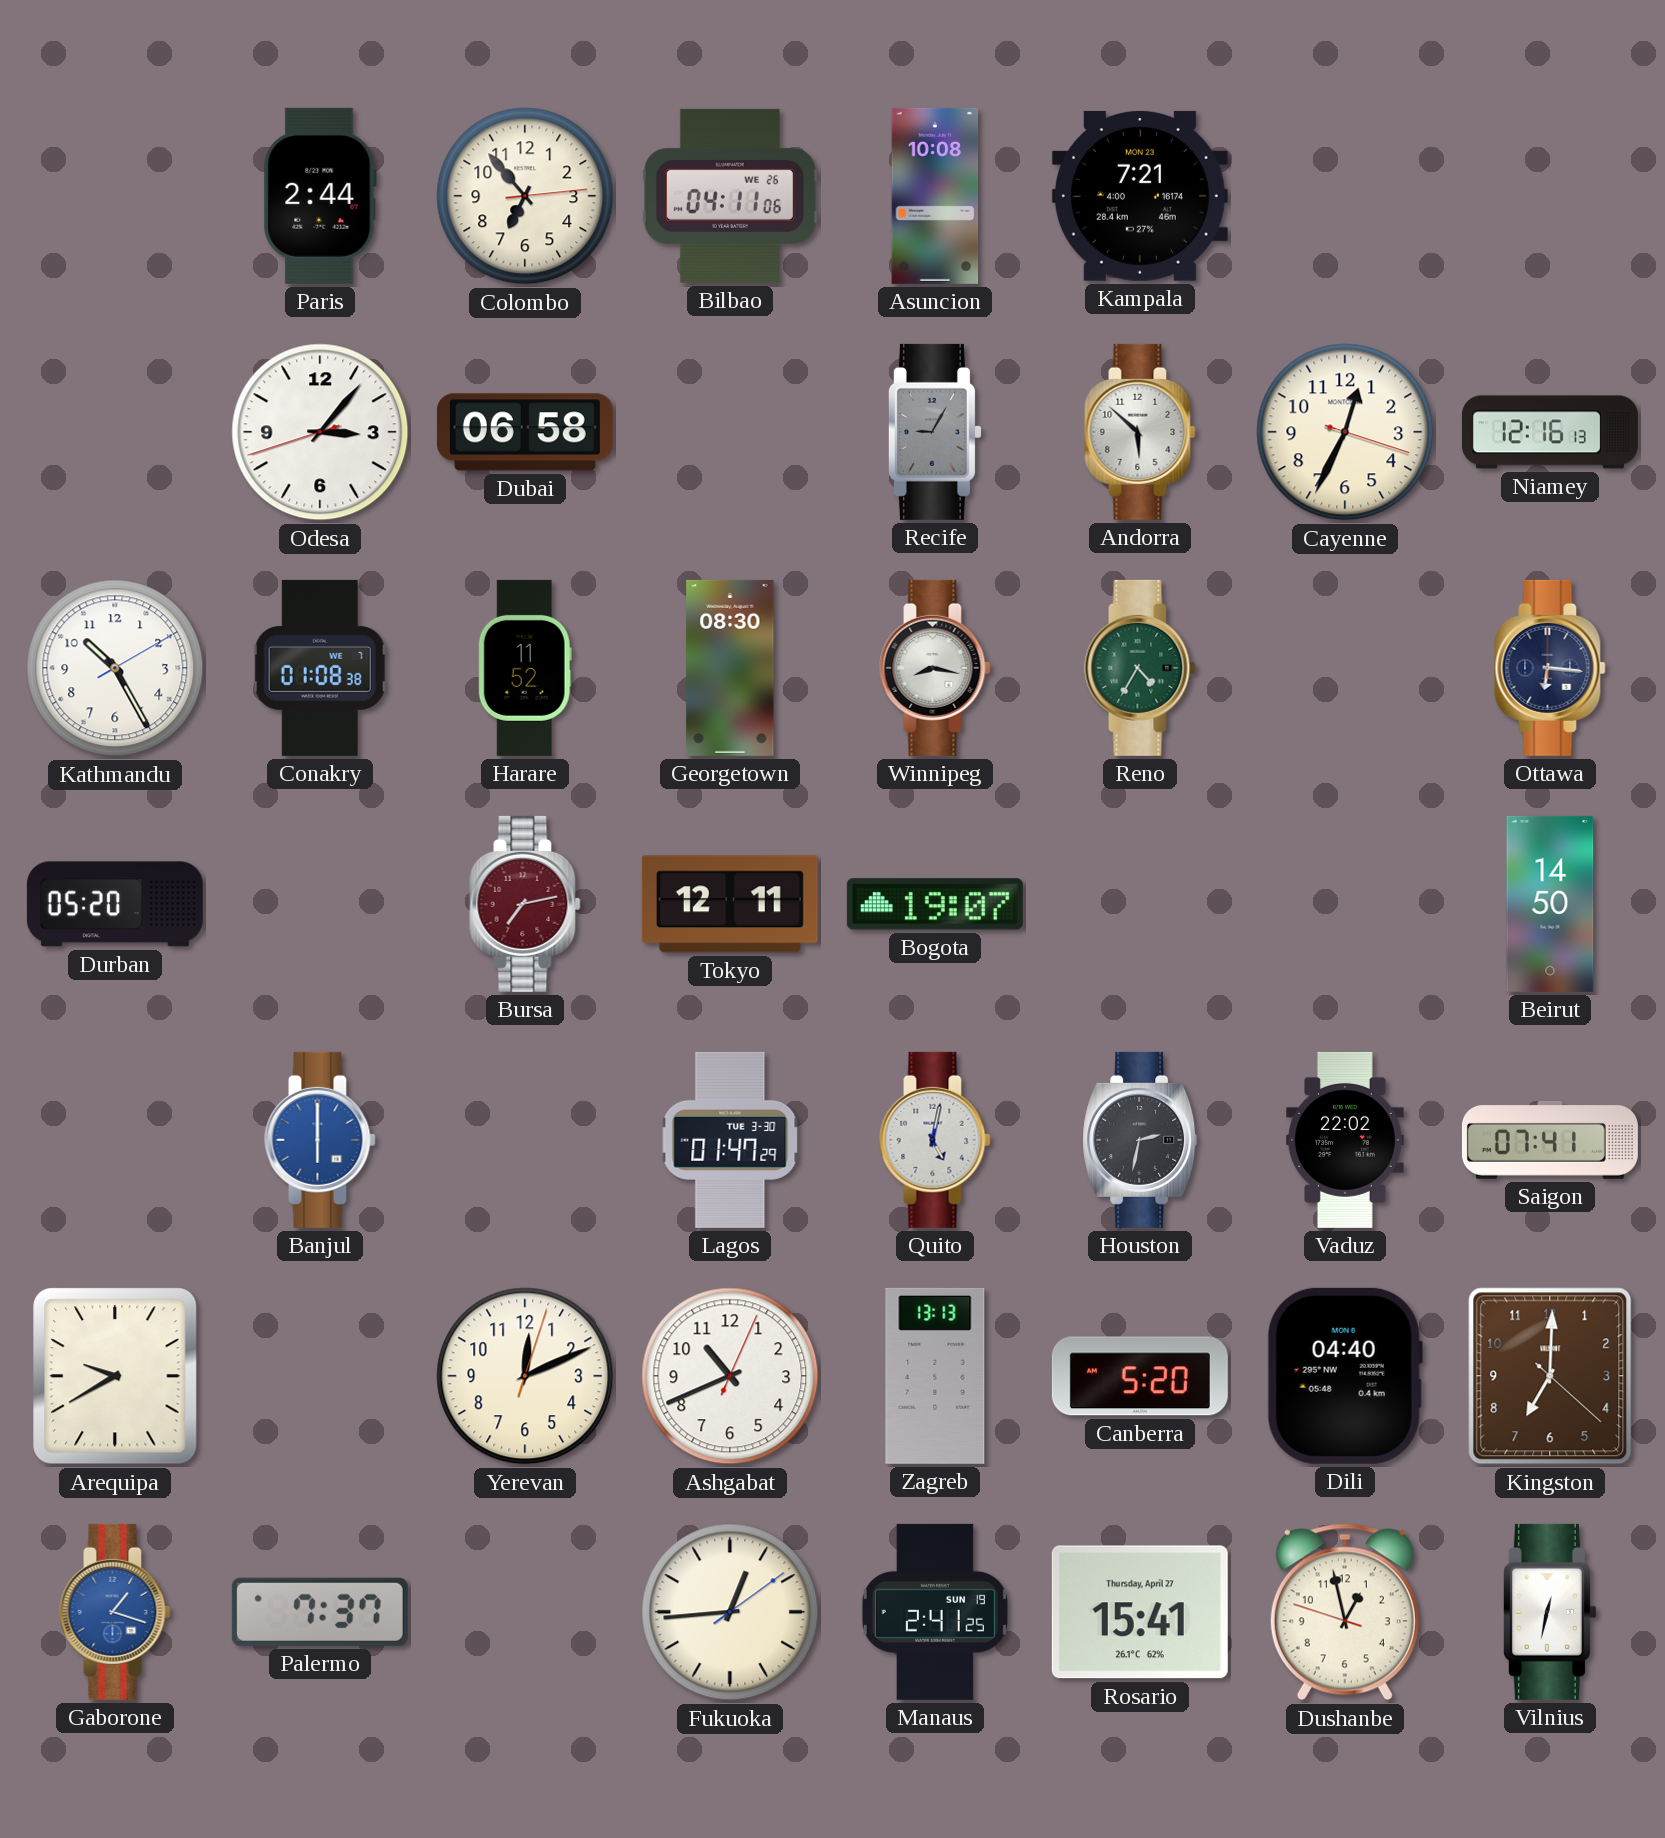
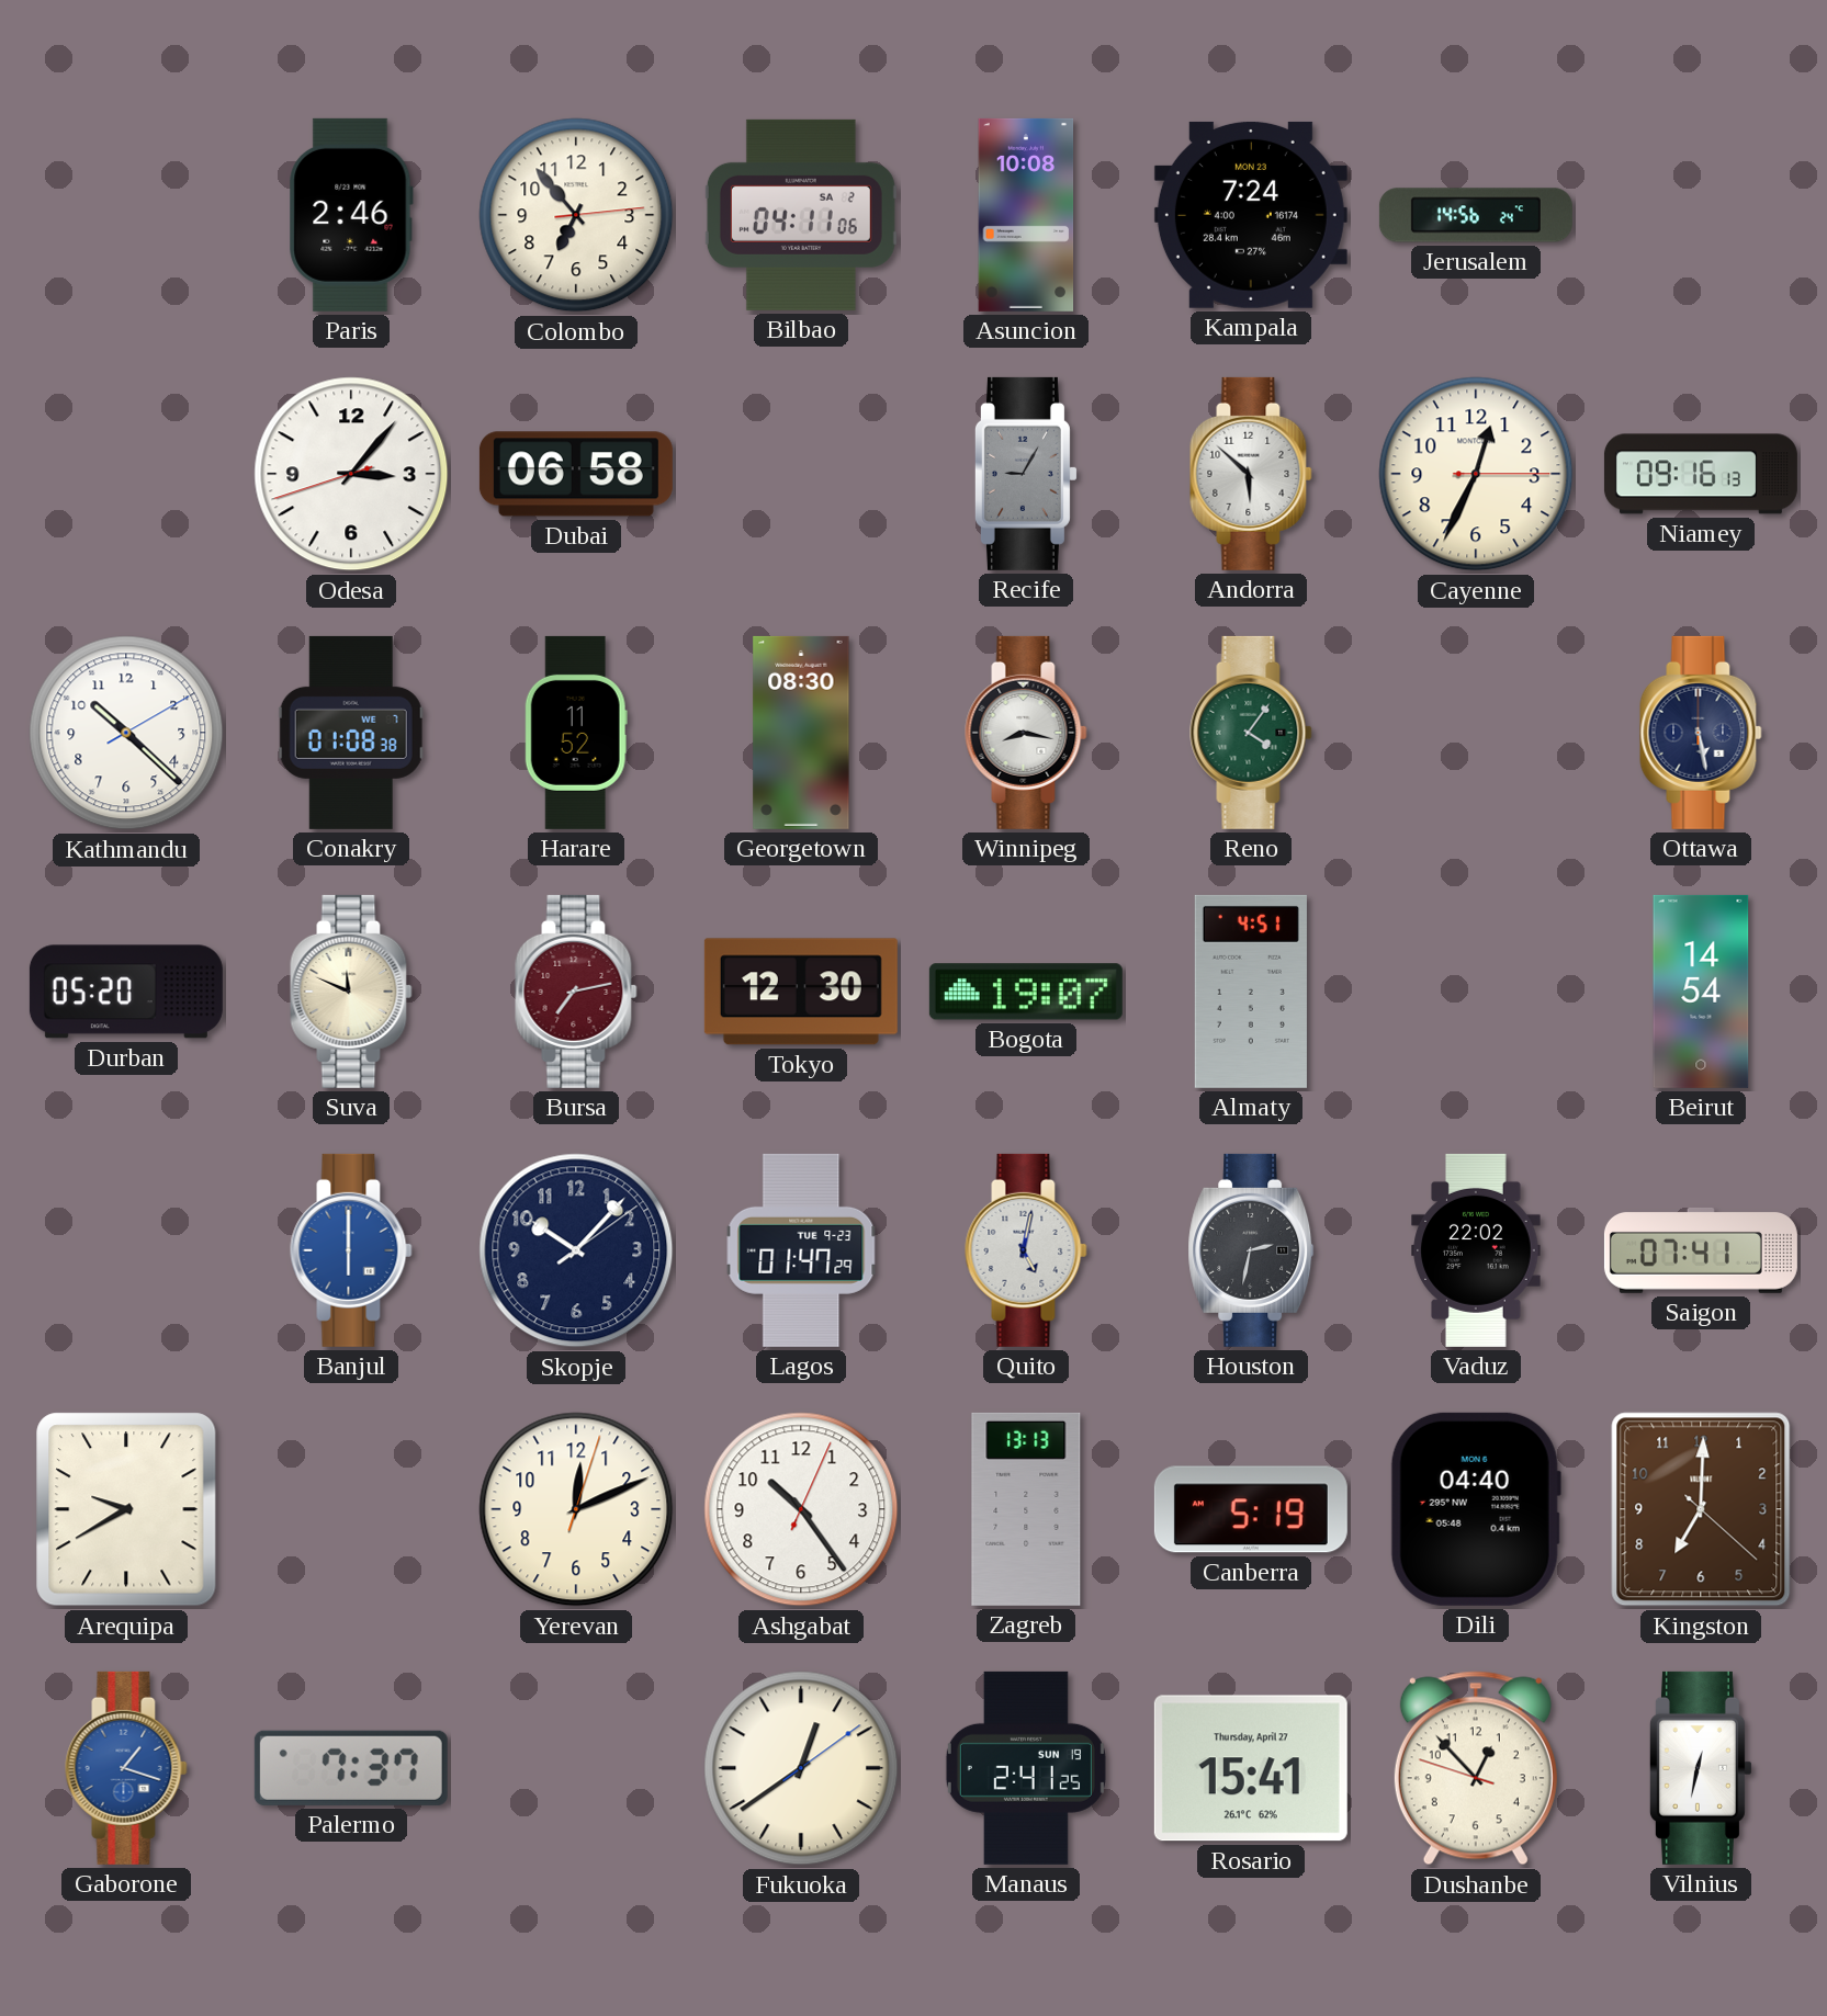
Paris: 2:44 -> 2:46
Bilbao date: WE 26 -> SA 2
Kampala: 7:21 -> 7:24
Jerusalem: none -> 14:56
Cayenne: 12:34:18 -> 12:34:15
Niamey: 12:16 -> 09:16
Kathmandu: 10:25 -> 10:22
Reno: 4:35 -> 4:06
Ottawa: 6:16 -> 5:28
Suva: none -> 11:49
Tokyo: 12:11 -> 12:30
Almaty: none -> 4:51
Beirut: 14:50 -> 14:54
Skopje: none -> 10:07
Lagos date: TUE 3-30 -> TUE 9-23
Ashgabat: 10:41 -> 10:24
Canberra: 5:20 -> 5:19
Fukuoka: 12:44 -> 12:39
Dushanbe: 12:57 -> 12:52
